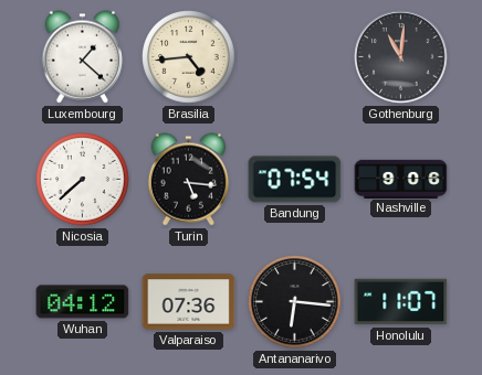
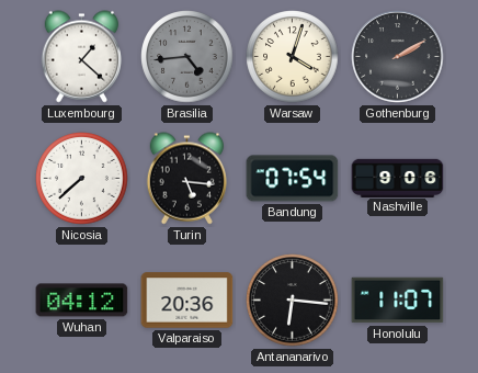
Brasilia dial: cream -> grey
Warsaw: none -> 4:03
Gothenburg: 11:01 -> 2:10
Valparaiso: 07:36 -> 20:36
